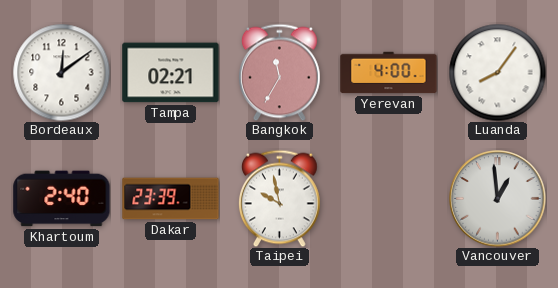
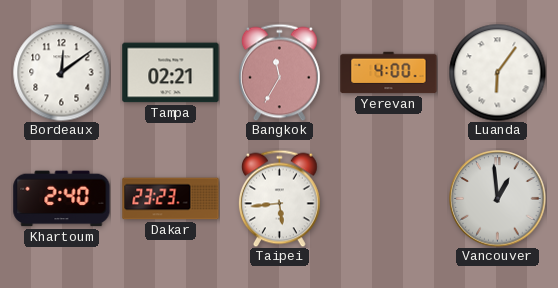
Luanda: 8:06 -> 6:06
Dakar: 23:39 -> 23:23
Taipei: 9:58 -> 5:44
